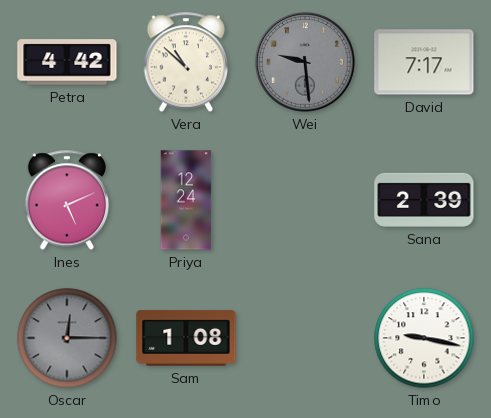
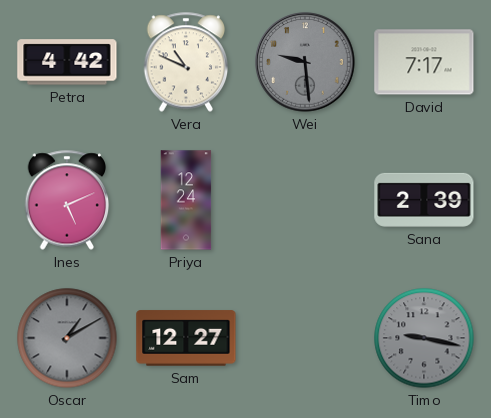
Vera: 10:52 -> 10:49
Oscar: 12:15 -> 1:10
Sam: 1:08 -> 12:27
Timo dial: white -> grey
